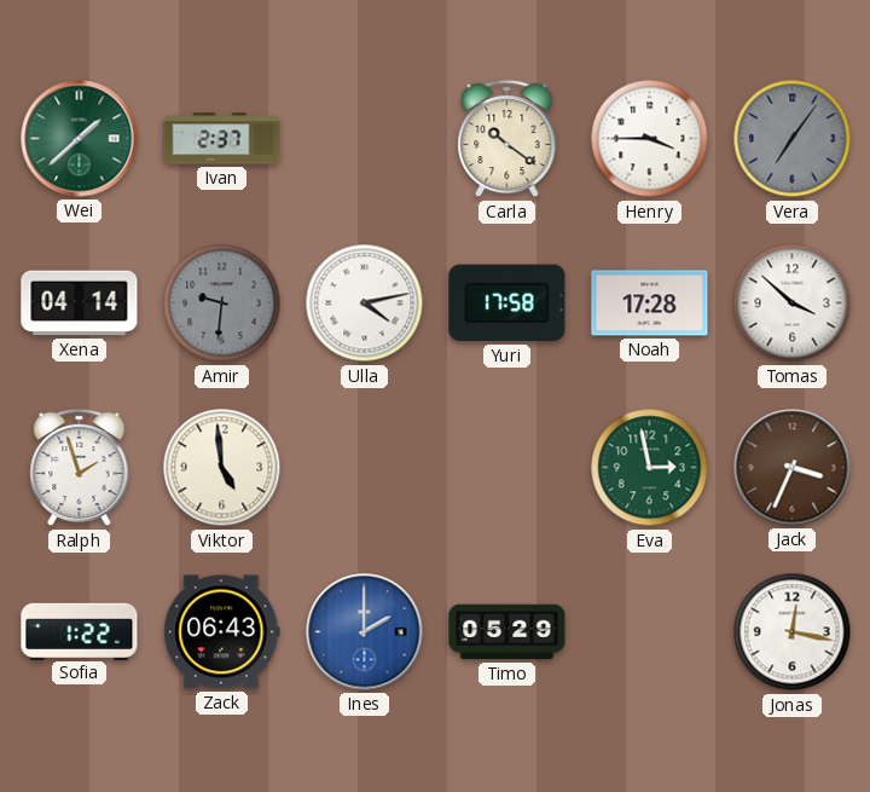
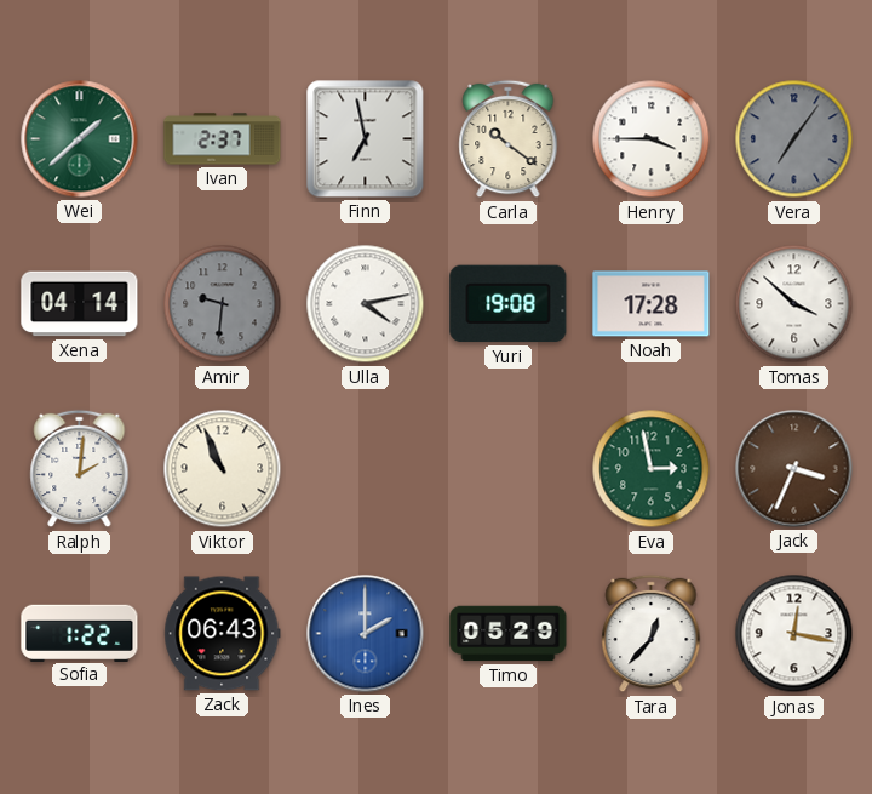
Finn: none -> 6:58
Yuri: 17:58 -> 19:08
Ralph: 1:57 -> 2:01
Viktor: 4:59 -> 10:56
Tara: none -> 12:37
